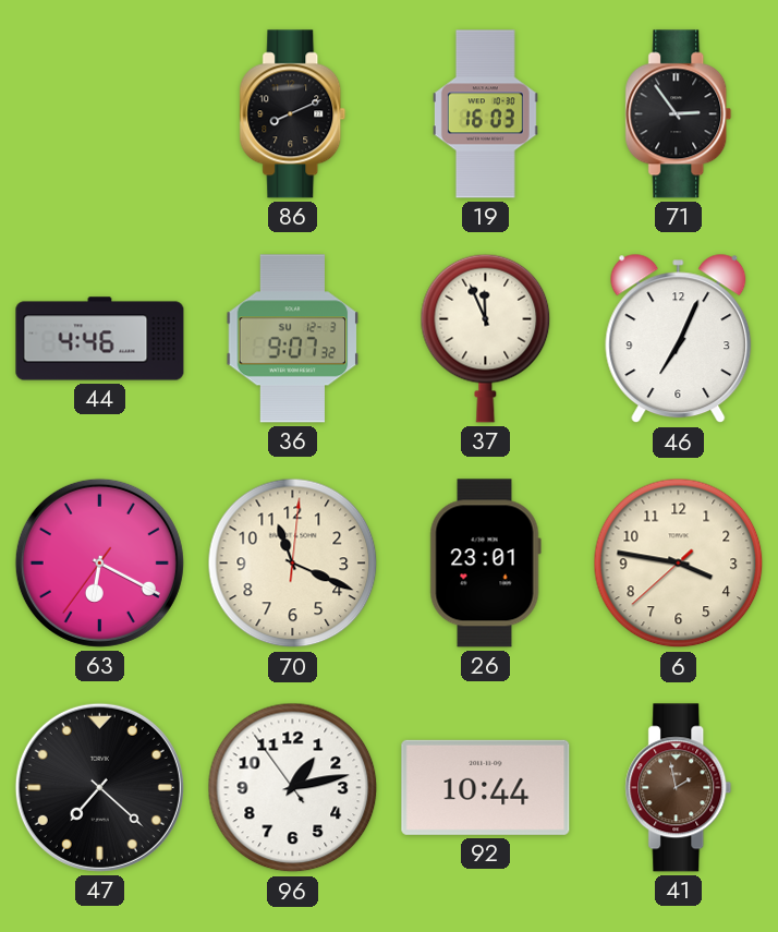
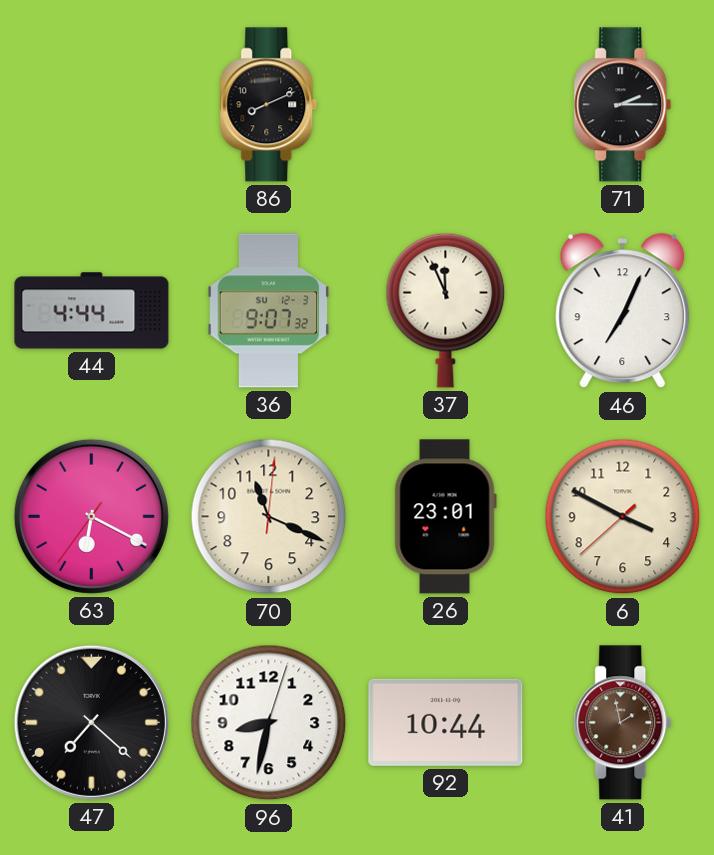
19: 16:03 -> none
71: 2:54 -> 2:15
44: 4:46 -> 4:44
6: 3:46 -> 3:49
96: 1:12 -> 8:32
